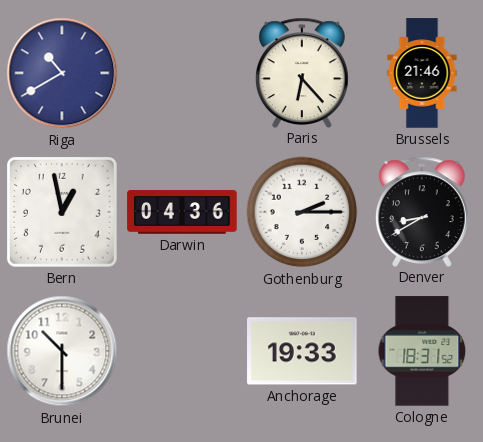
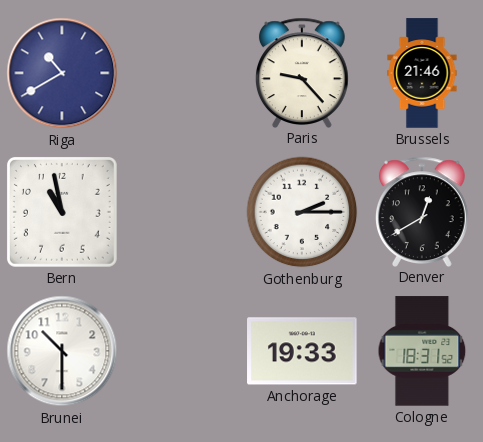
Paris: 6:23 -> 9:23
Bern: 12:58 -> 10:58
Darwin: 04:36 -> none
Denver: 8:40 -> 12:40
